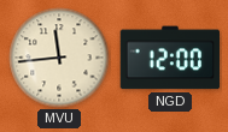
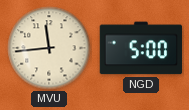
NGD: 12:00 -> 5:00
